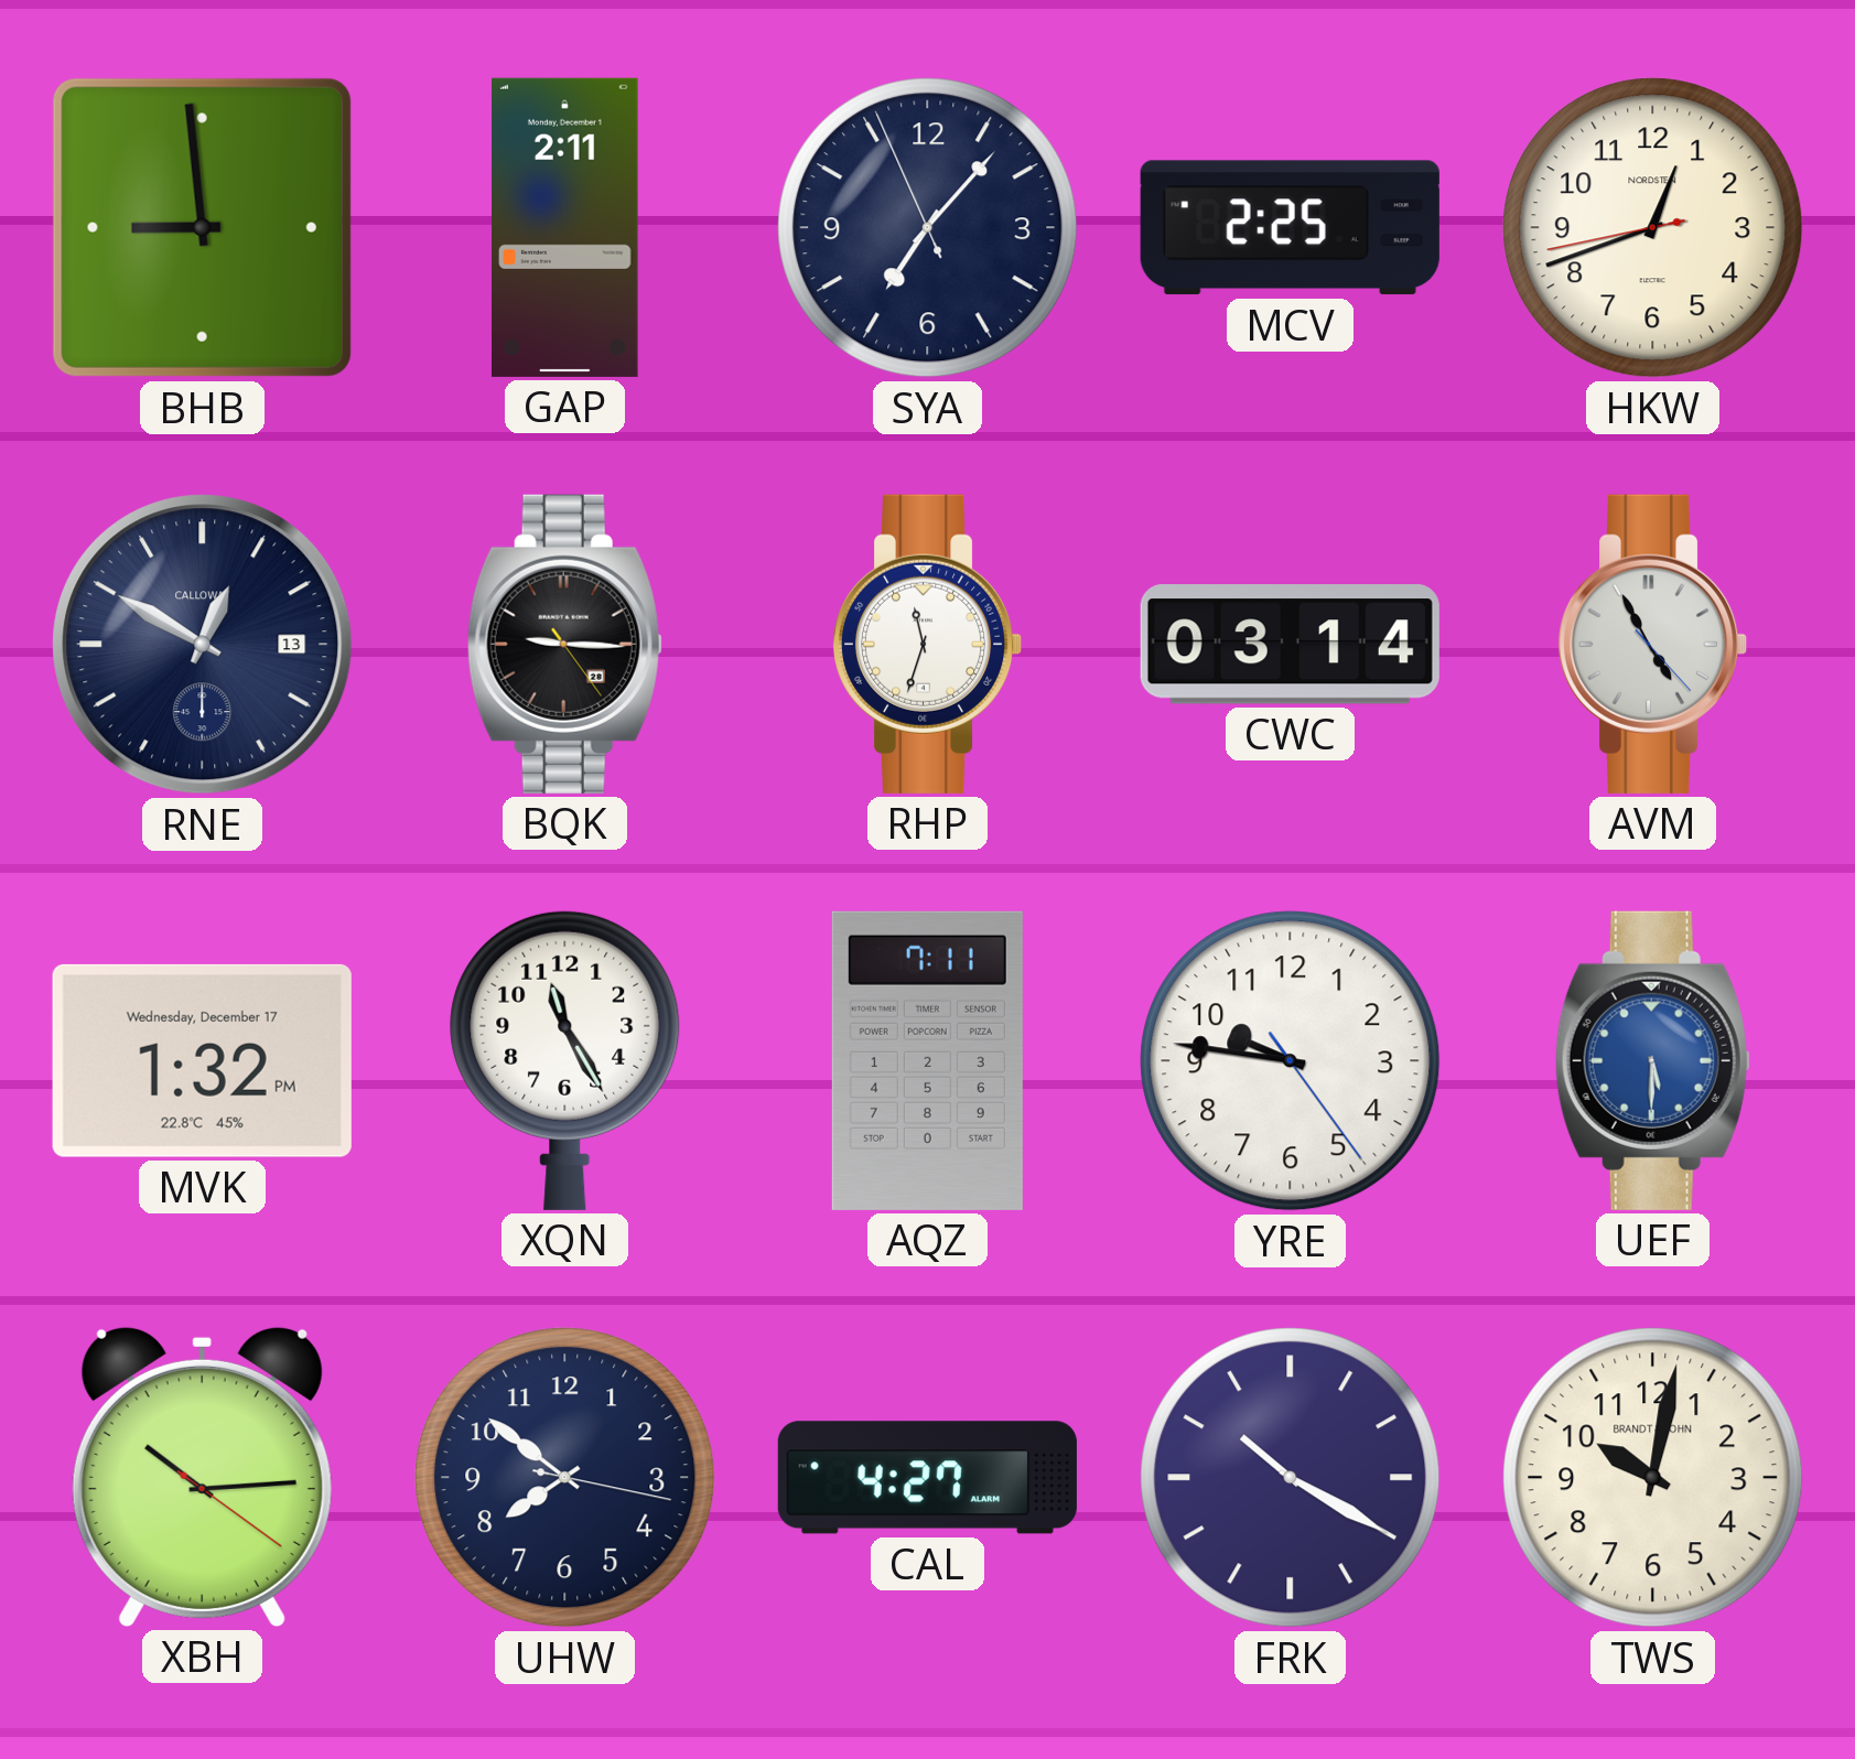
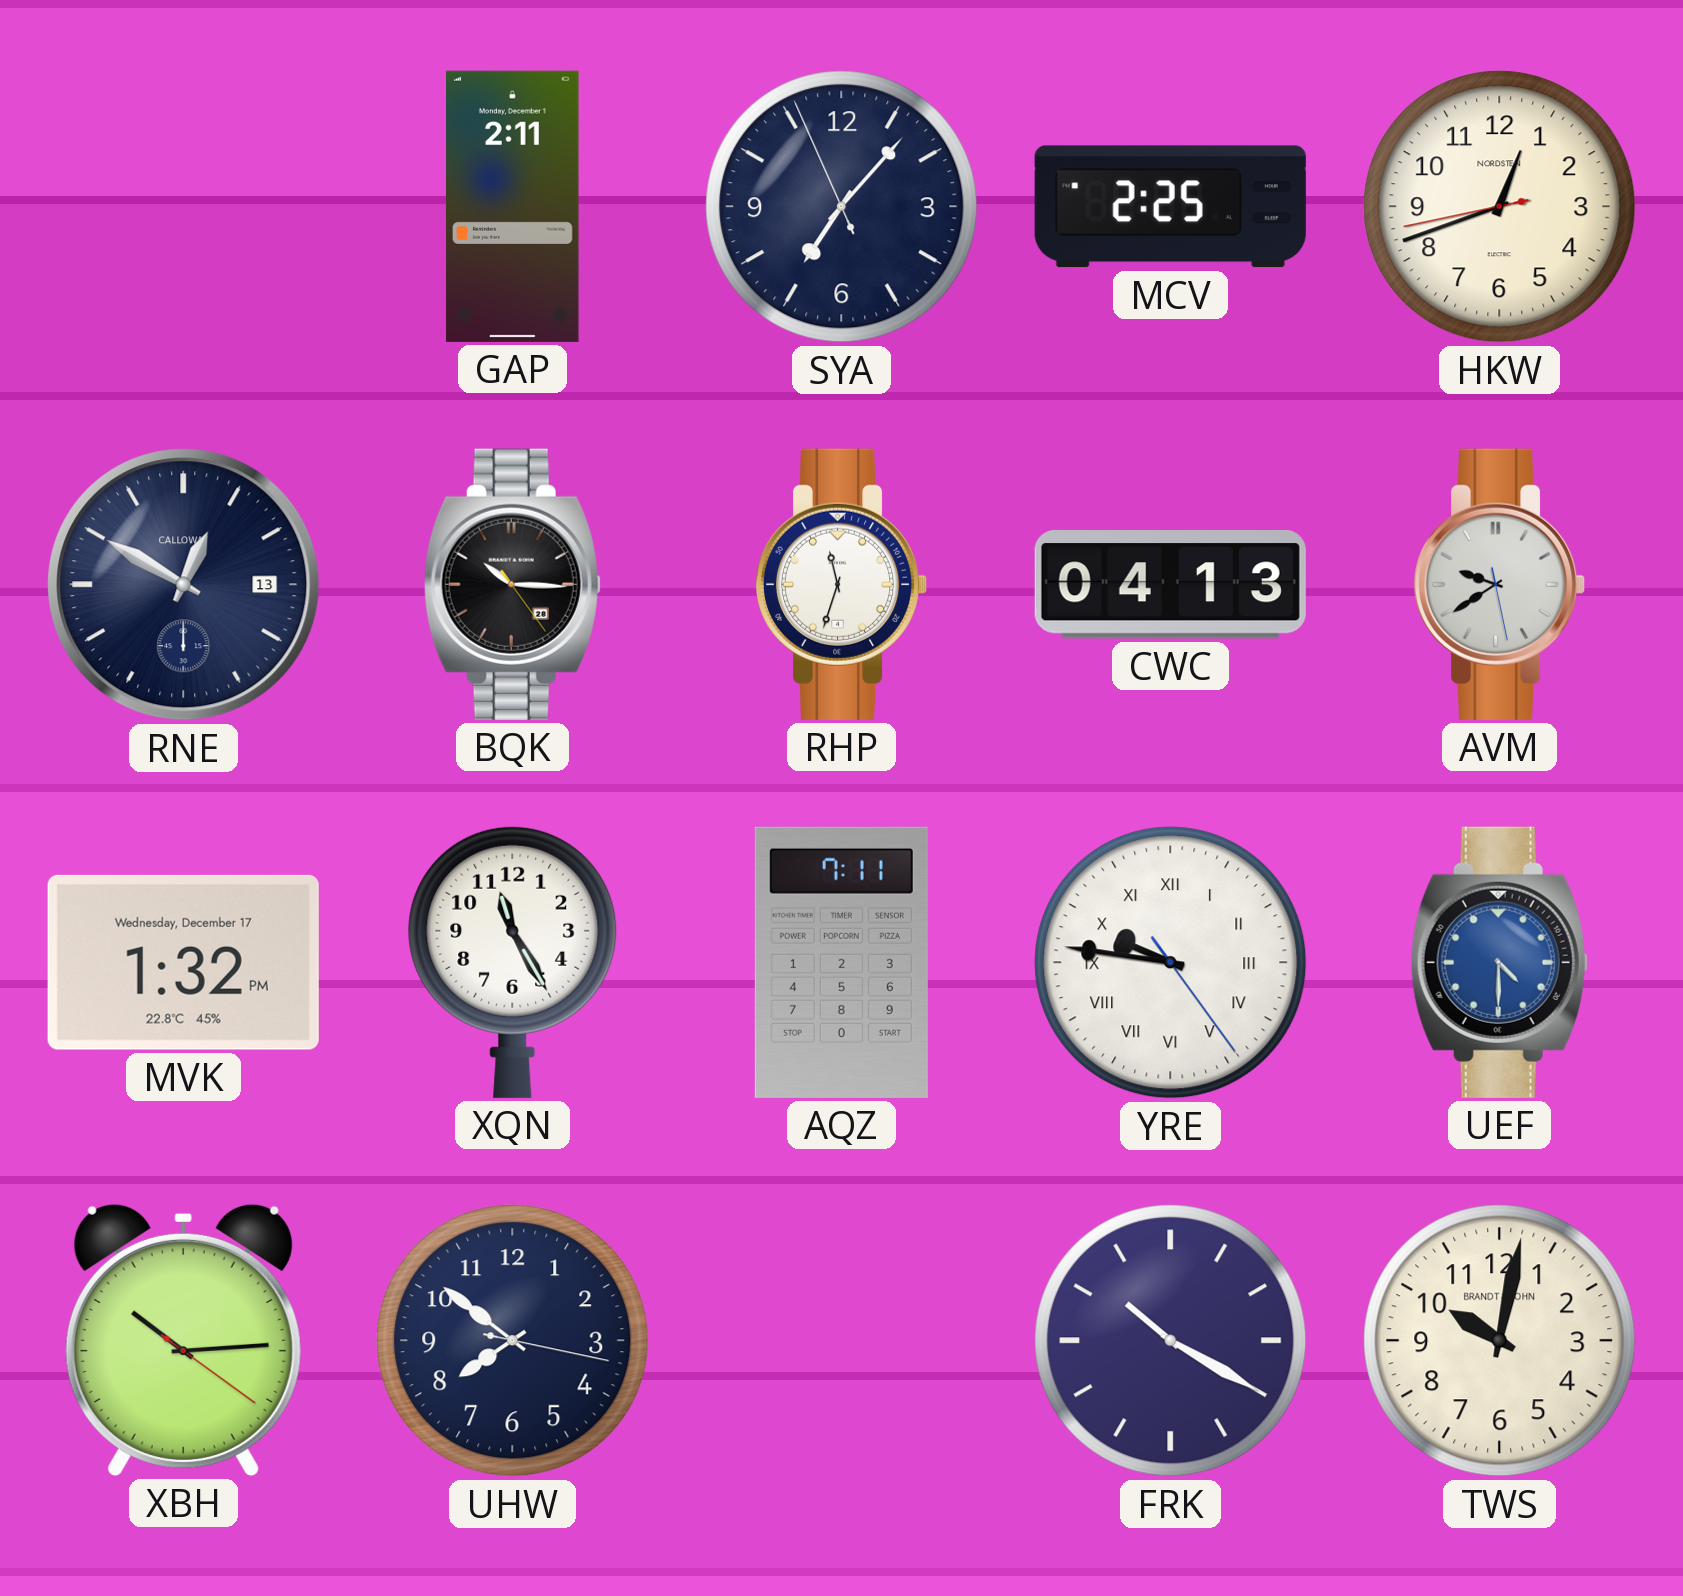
BHB: 8:59 -> none
BQK: 9:15 -> 10:15
CWC: 03:14 -> 04:13
AVM: 4:55 -> 9:39
YRE numerals: Arabic -> Roman
UEF: 5:30 -> 4:30
CAL: 4:27 -> none
